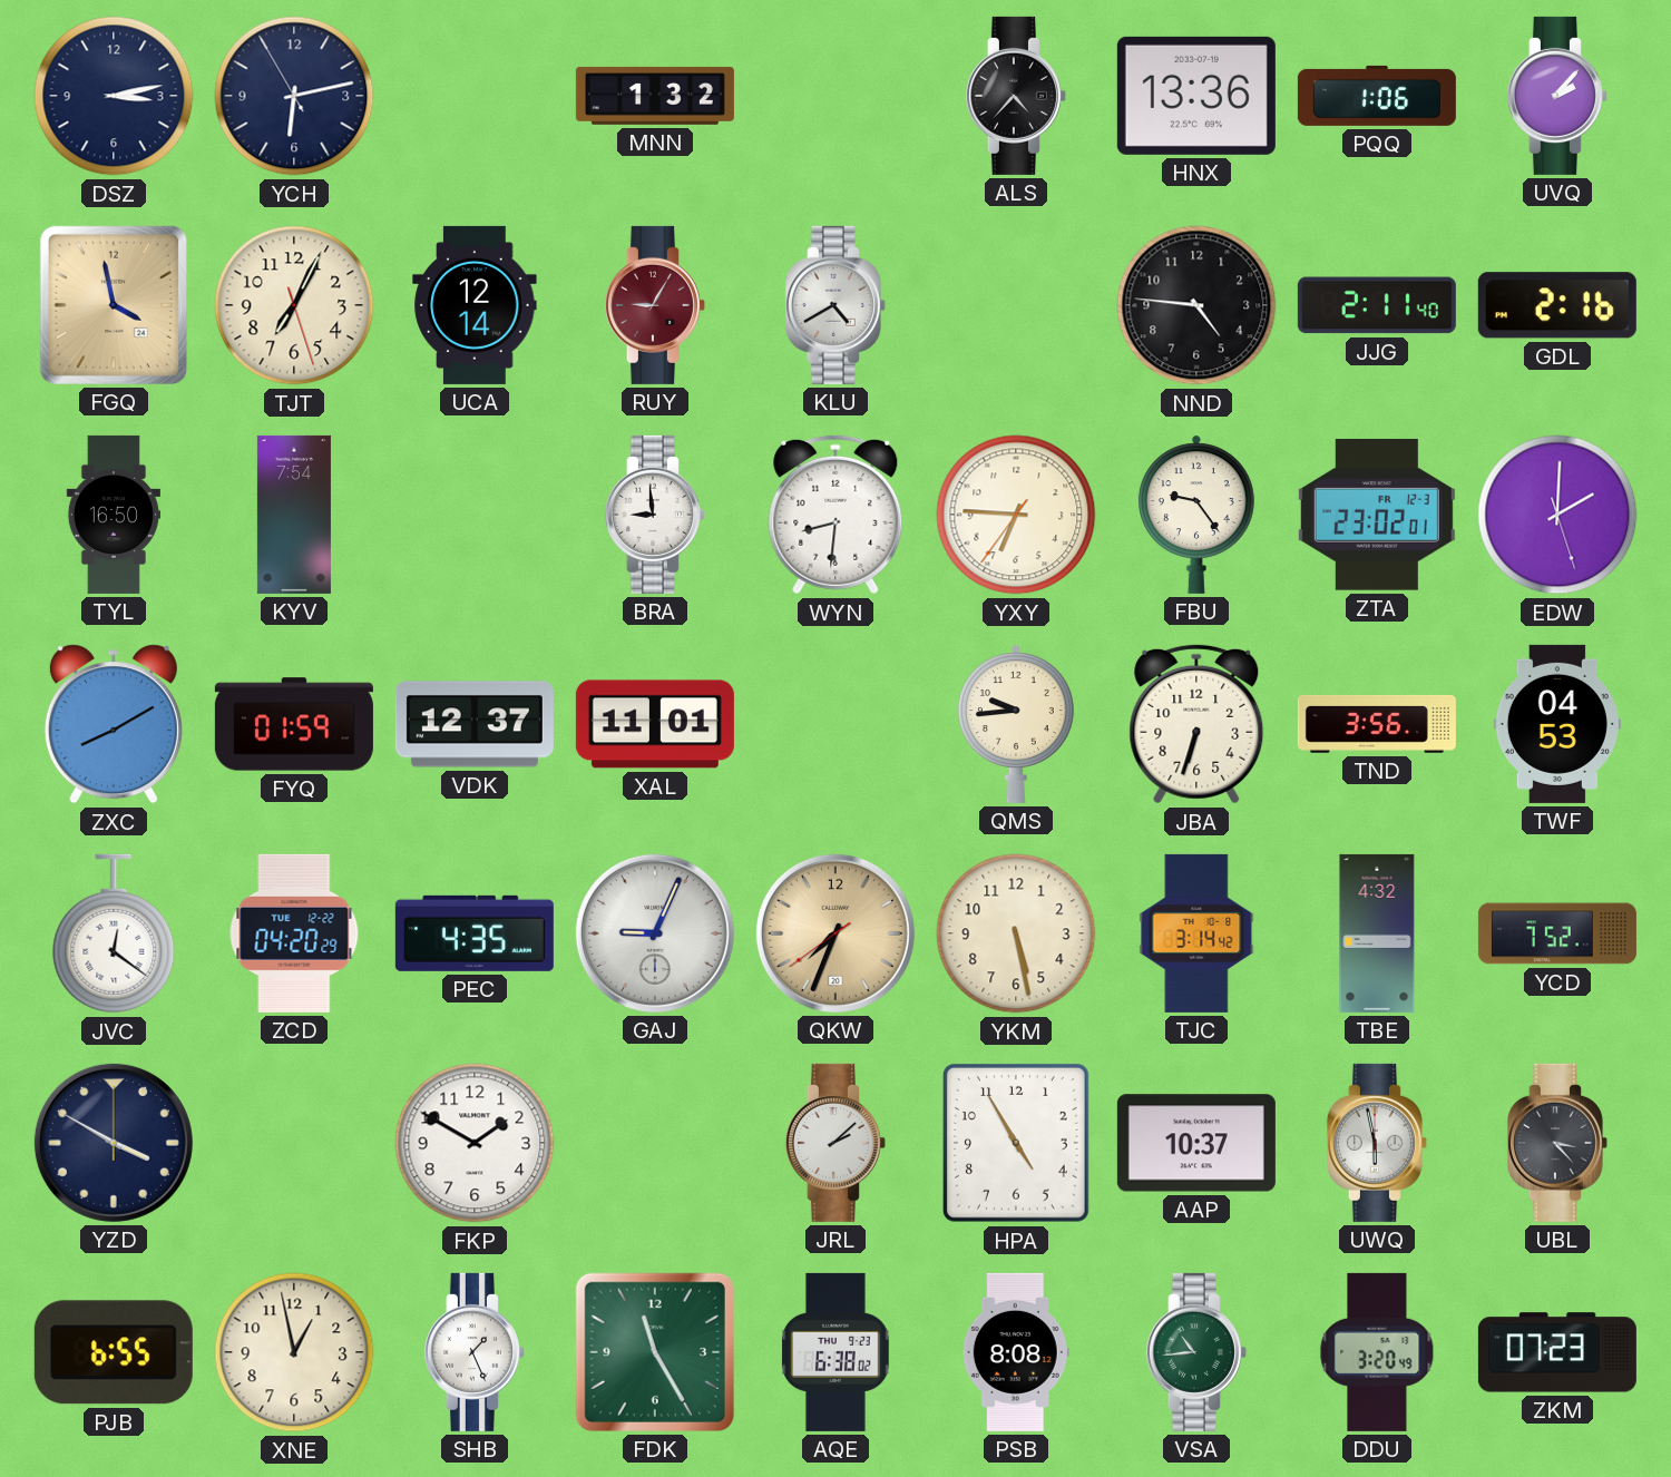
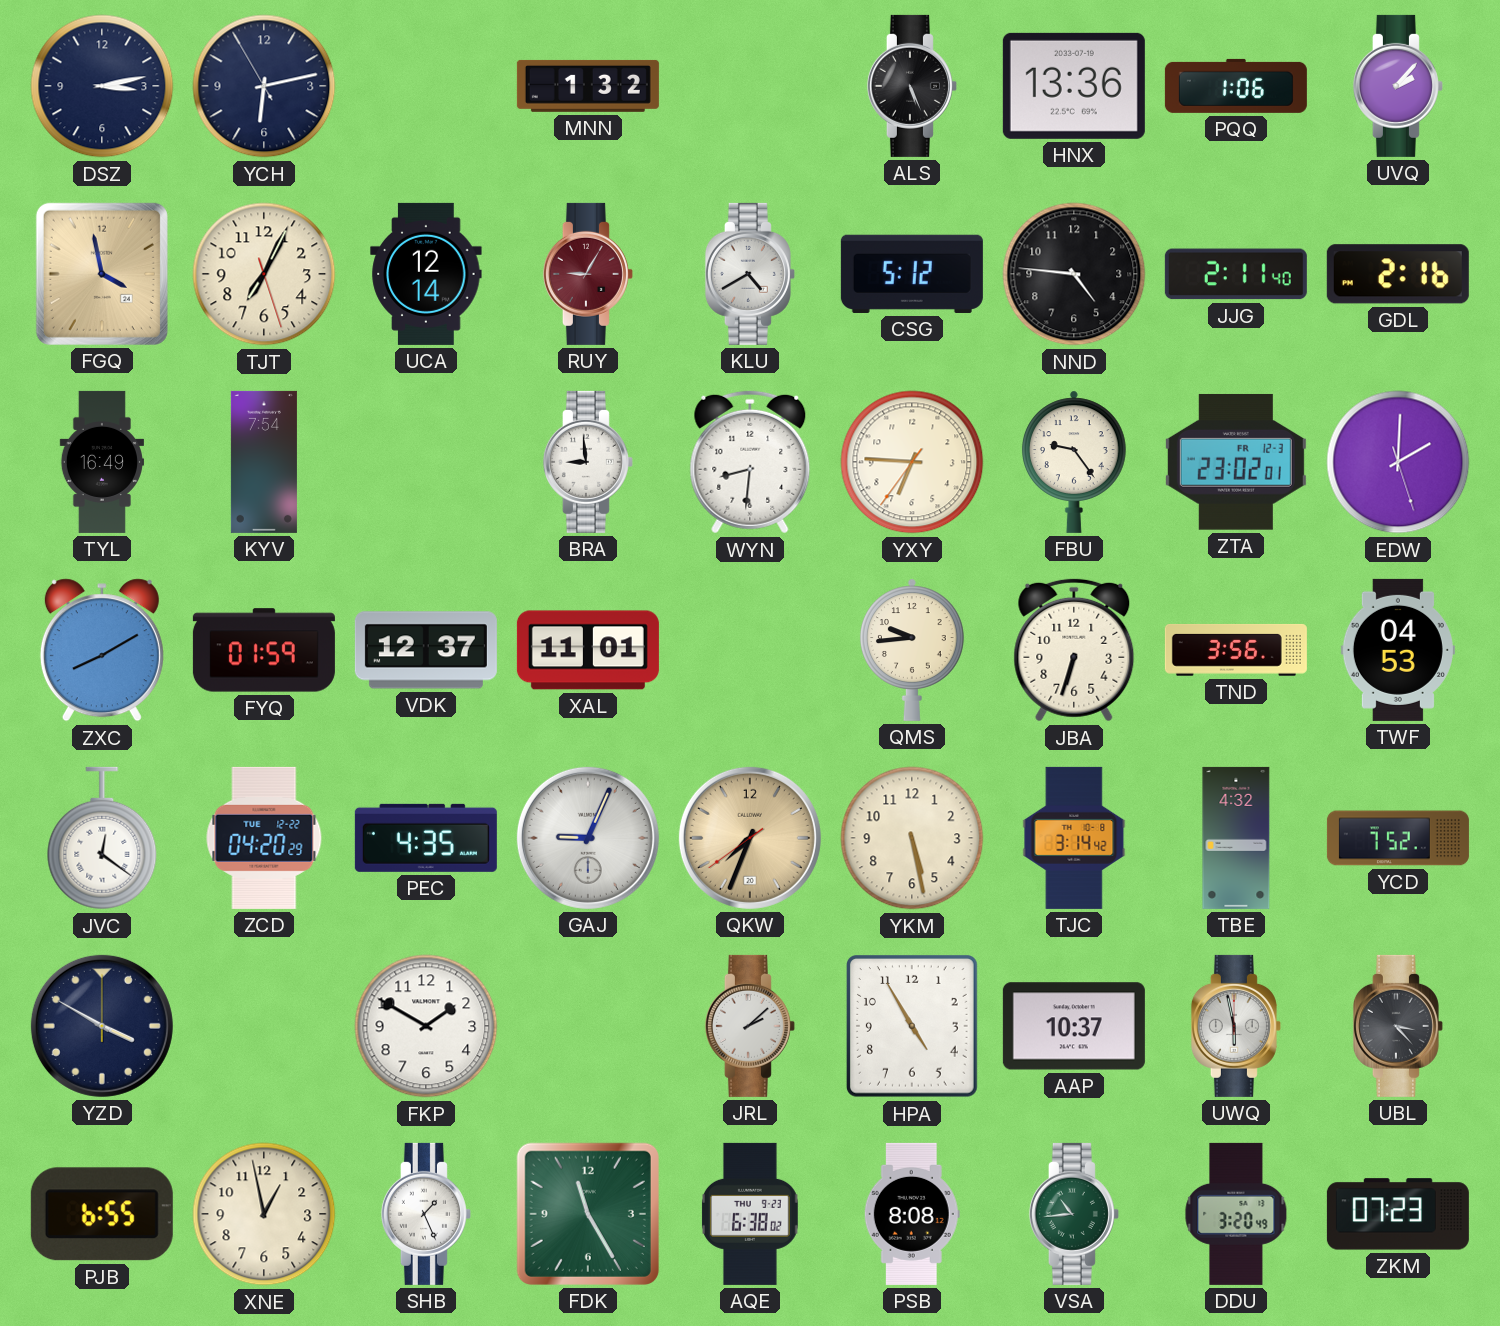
ALS: 4:37 -> 5:26
CSG: none -> 5:12
TYL: 16:50 -> 16:49
